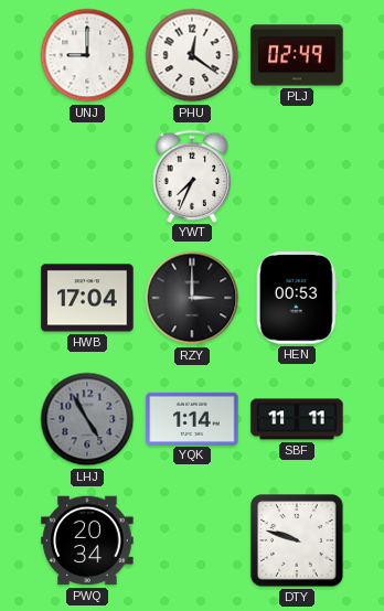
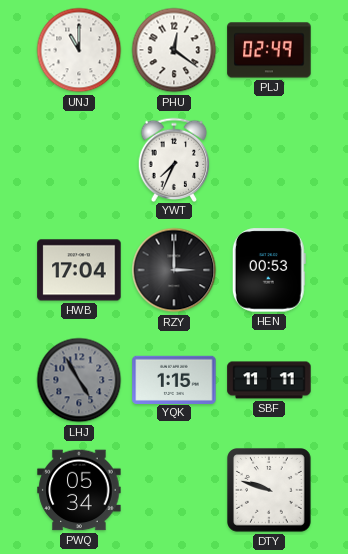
UNJ: 9:00 -> 11:00
YQK: 1:14 -> 1:15
PWQ: 20:34 -> 05:34
